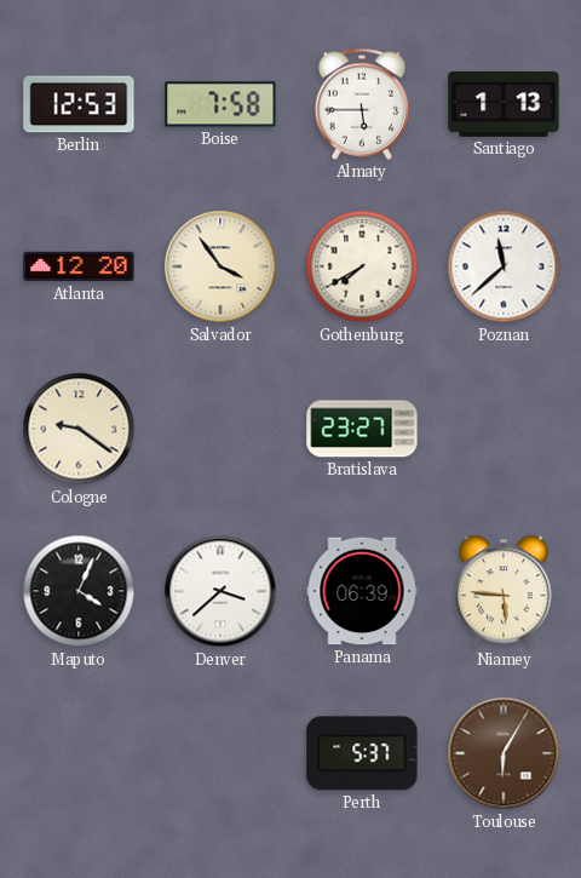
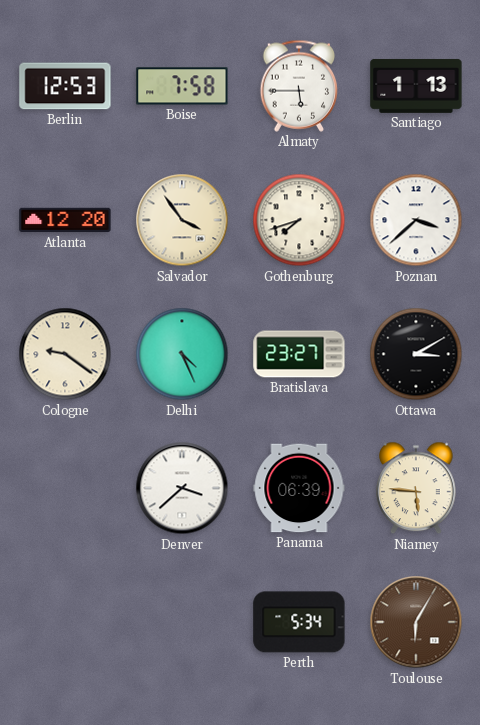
Gothenburg: 7:40 -> 7:42
Poznan: 11:38 -> 3:38
Delhi: none -> 4:26
Ottawa: none -> 3:10
Maputo: 4:04 -> none
Perth: 5:37 -> 5:34
